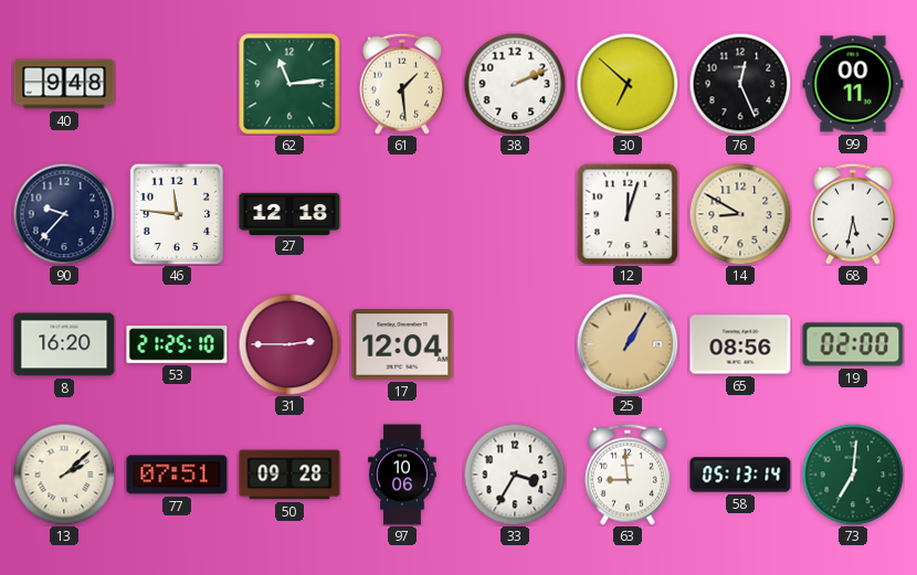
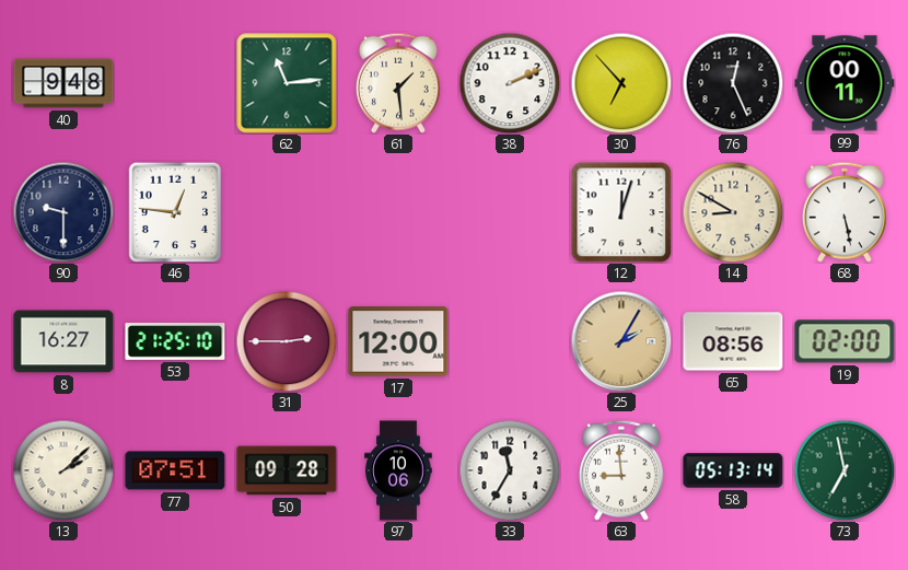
30: 6:52 -> 6:53
90: 9:37 -> 9:30
46: 11:46 -> 12:46
27: 12:18 -> none
68: 5:32 -> 5:28
8: 16:20 -> 16:27
17: 12:04 -> 12:00
25: 1:05 -> 2:05
33: 3:35 -> 11:35
73: 7:01 -> 6:58
